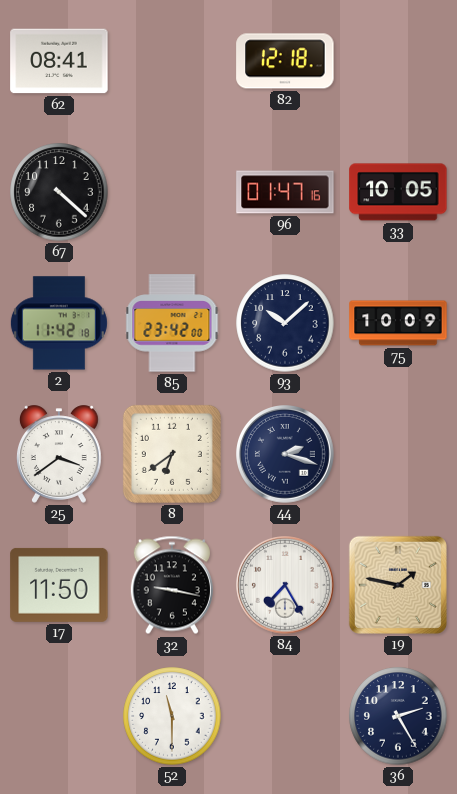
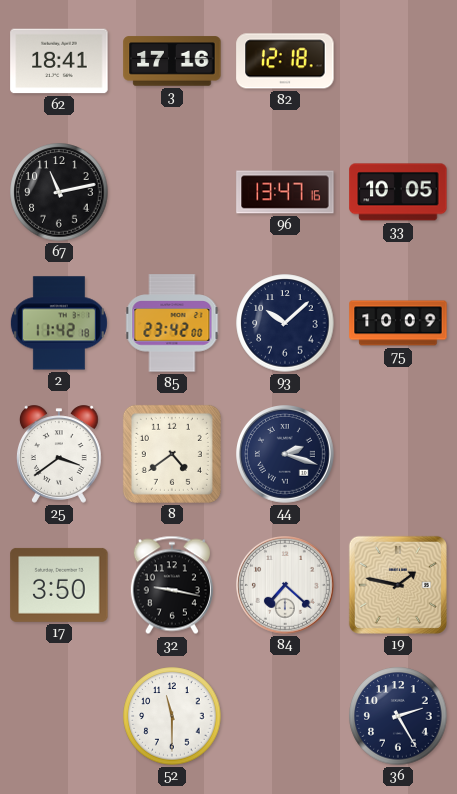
62: 08:41 -> 18:41
3: none -> 17:16
67: 4:22 -> 11:13
96: 01:47 -> 13:47
8: 6:39 -> 4:39
17: 11:50 -> 3:50
84: 7:25 -> 7:22
